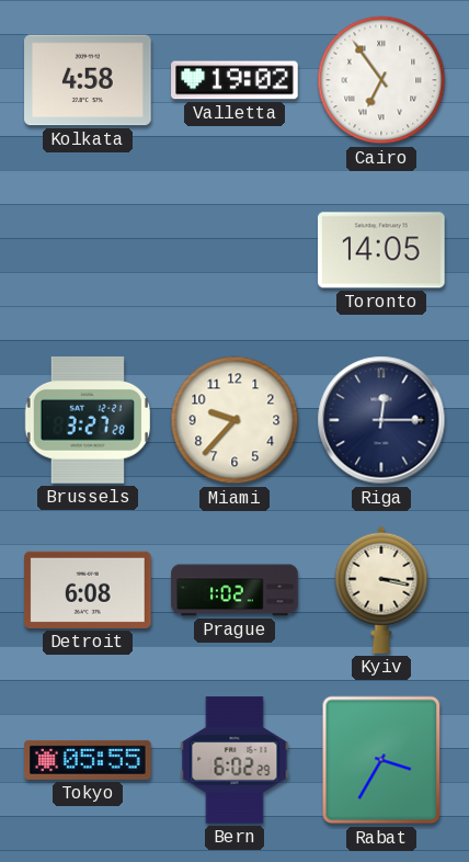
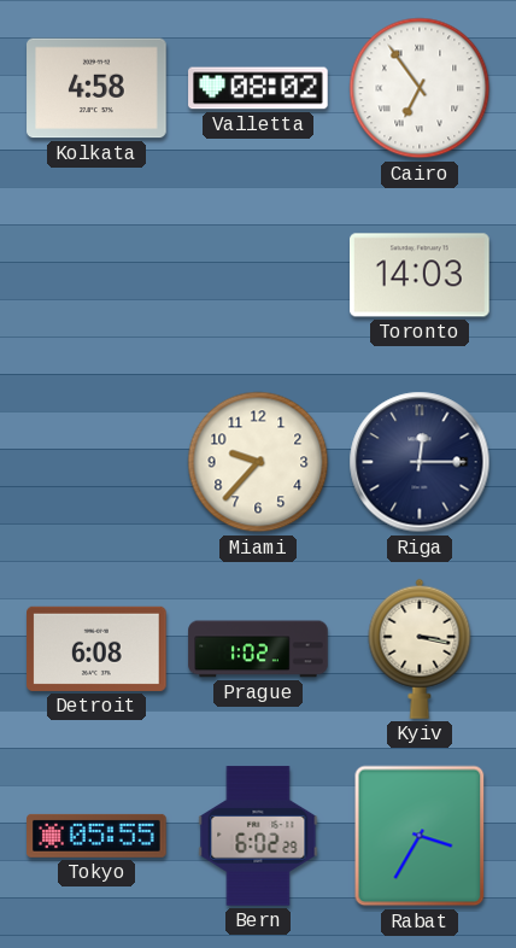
Valletta: 19:02 -> 08:02
Toronto: 14:05 -> 14:03
Brussels: 3:27 -> none
